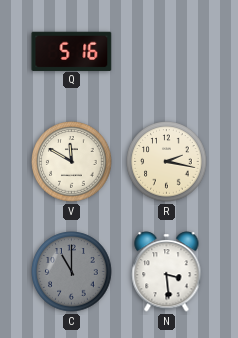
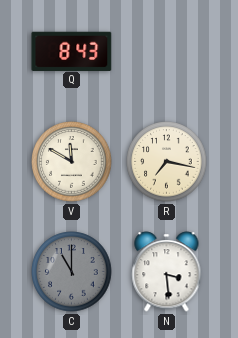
Q: 5:16 -> 8:43
R: 2:17 -> 7:17
